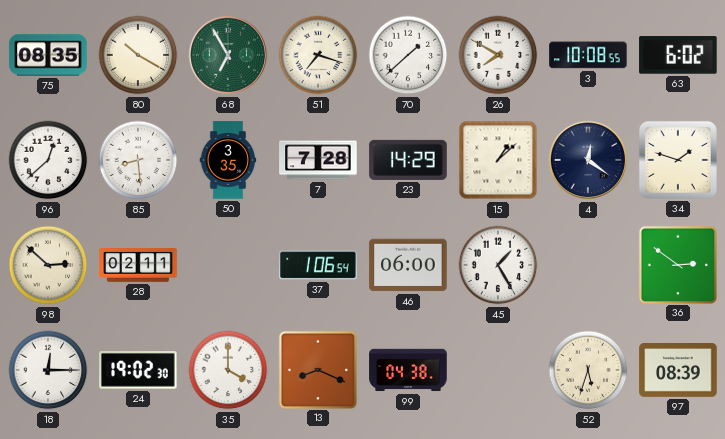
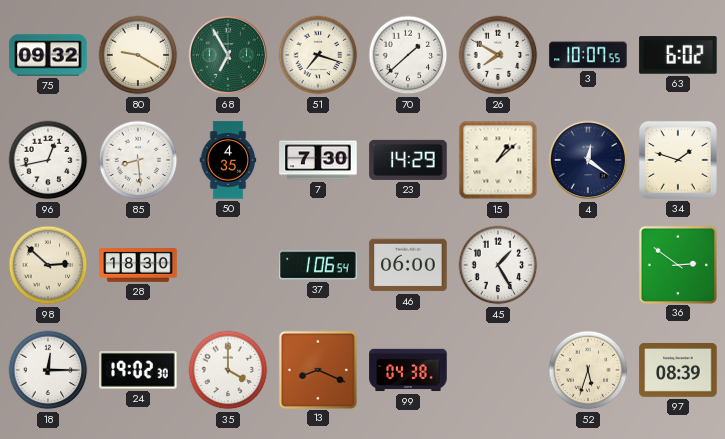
75: 08:35 -> 09:32
80: 10:20 -> 9:20
3: 10:08 -> 10:07
96: 12:38 -> 12:43
50: 3:35 -> 4:35
7: 7:28 -> 7:30
28: 02:11 -> 18:30
